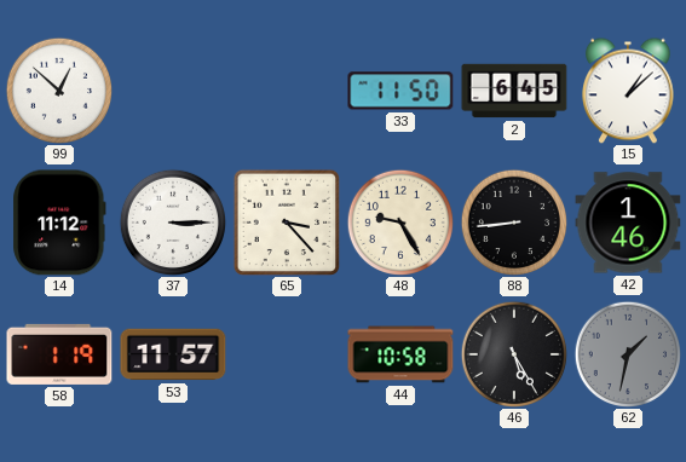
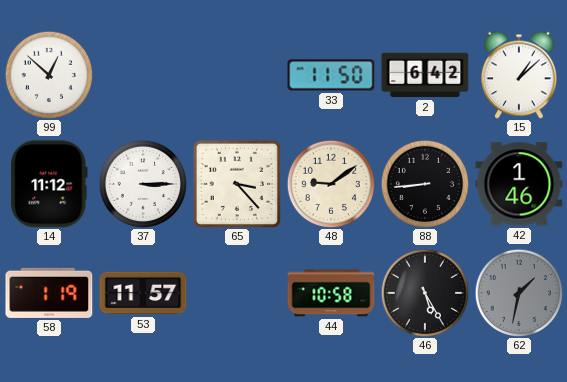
2: 6:45 -> 6:42
48: 9:25 -> 9:09
